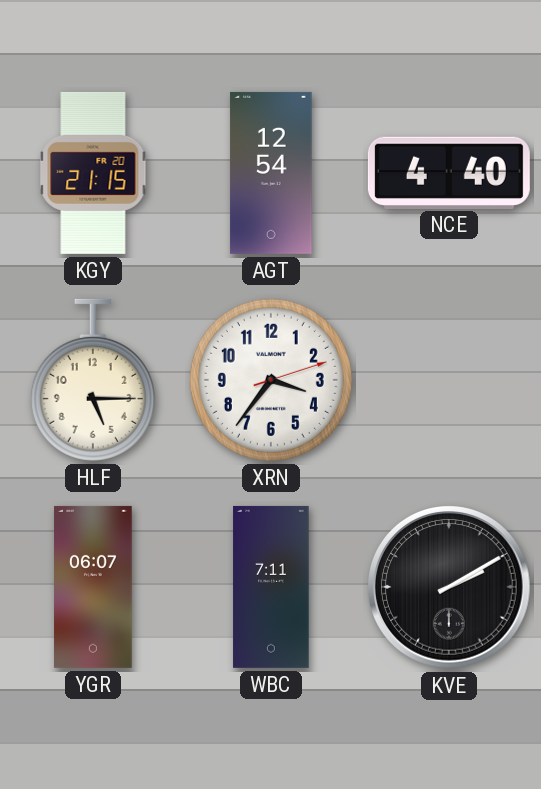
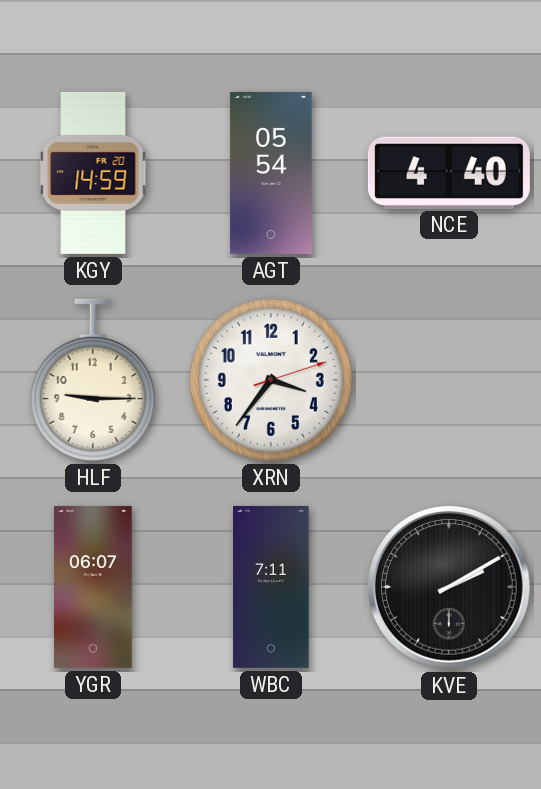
KGY: 21:15 -> 14:59
AGT: 12:54 -> 05:54
HLF: 5:15 -> 9:15
